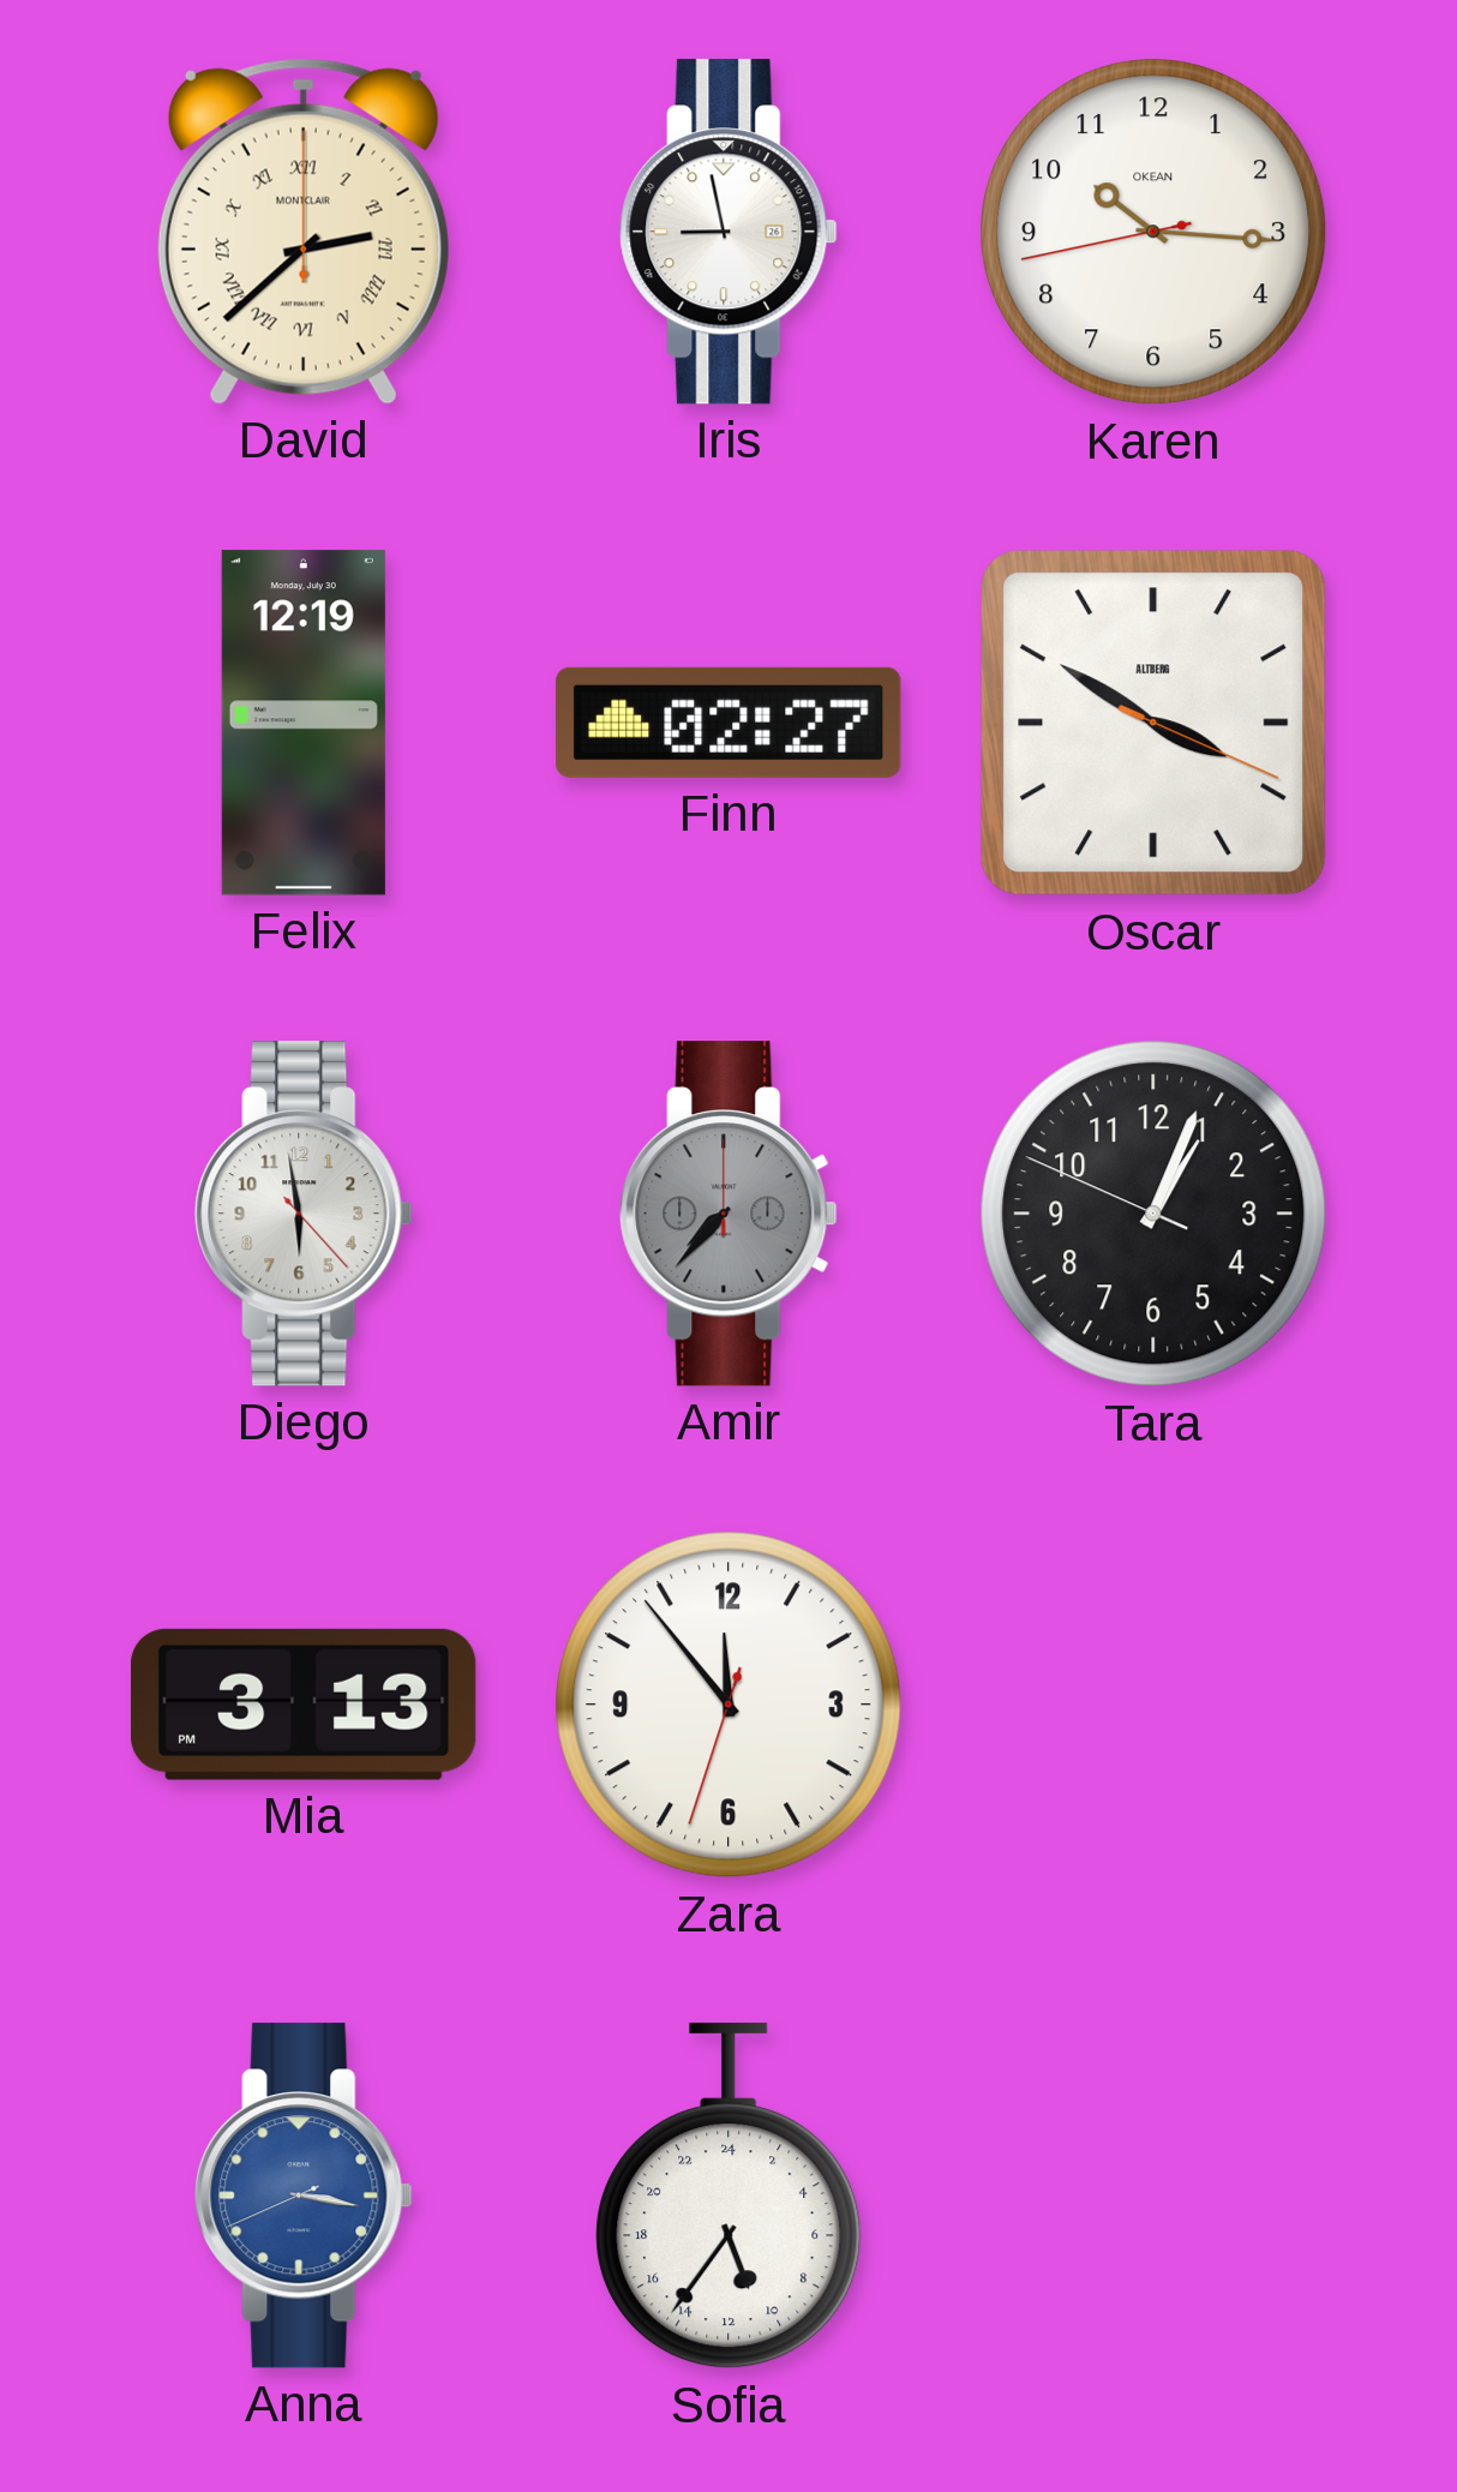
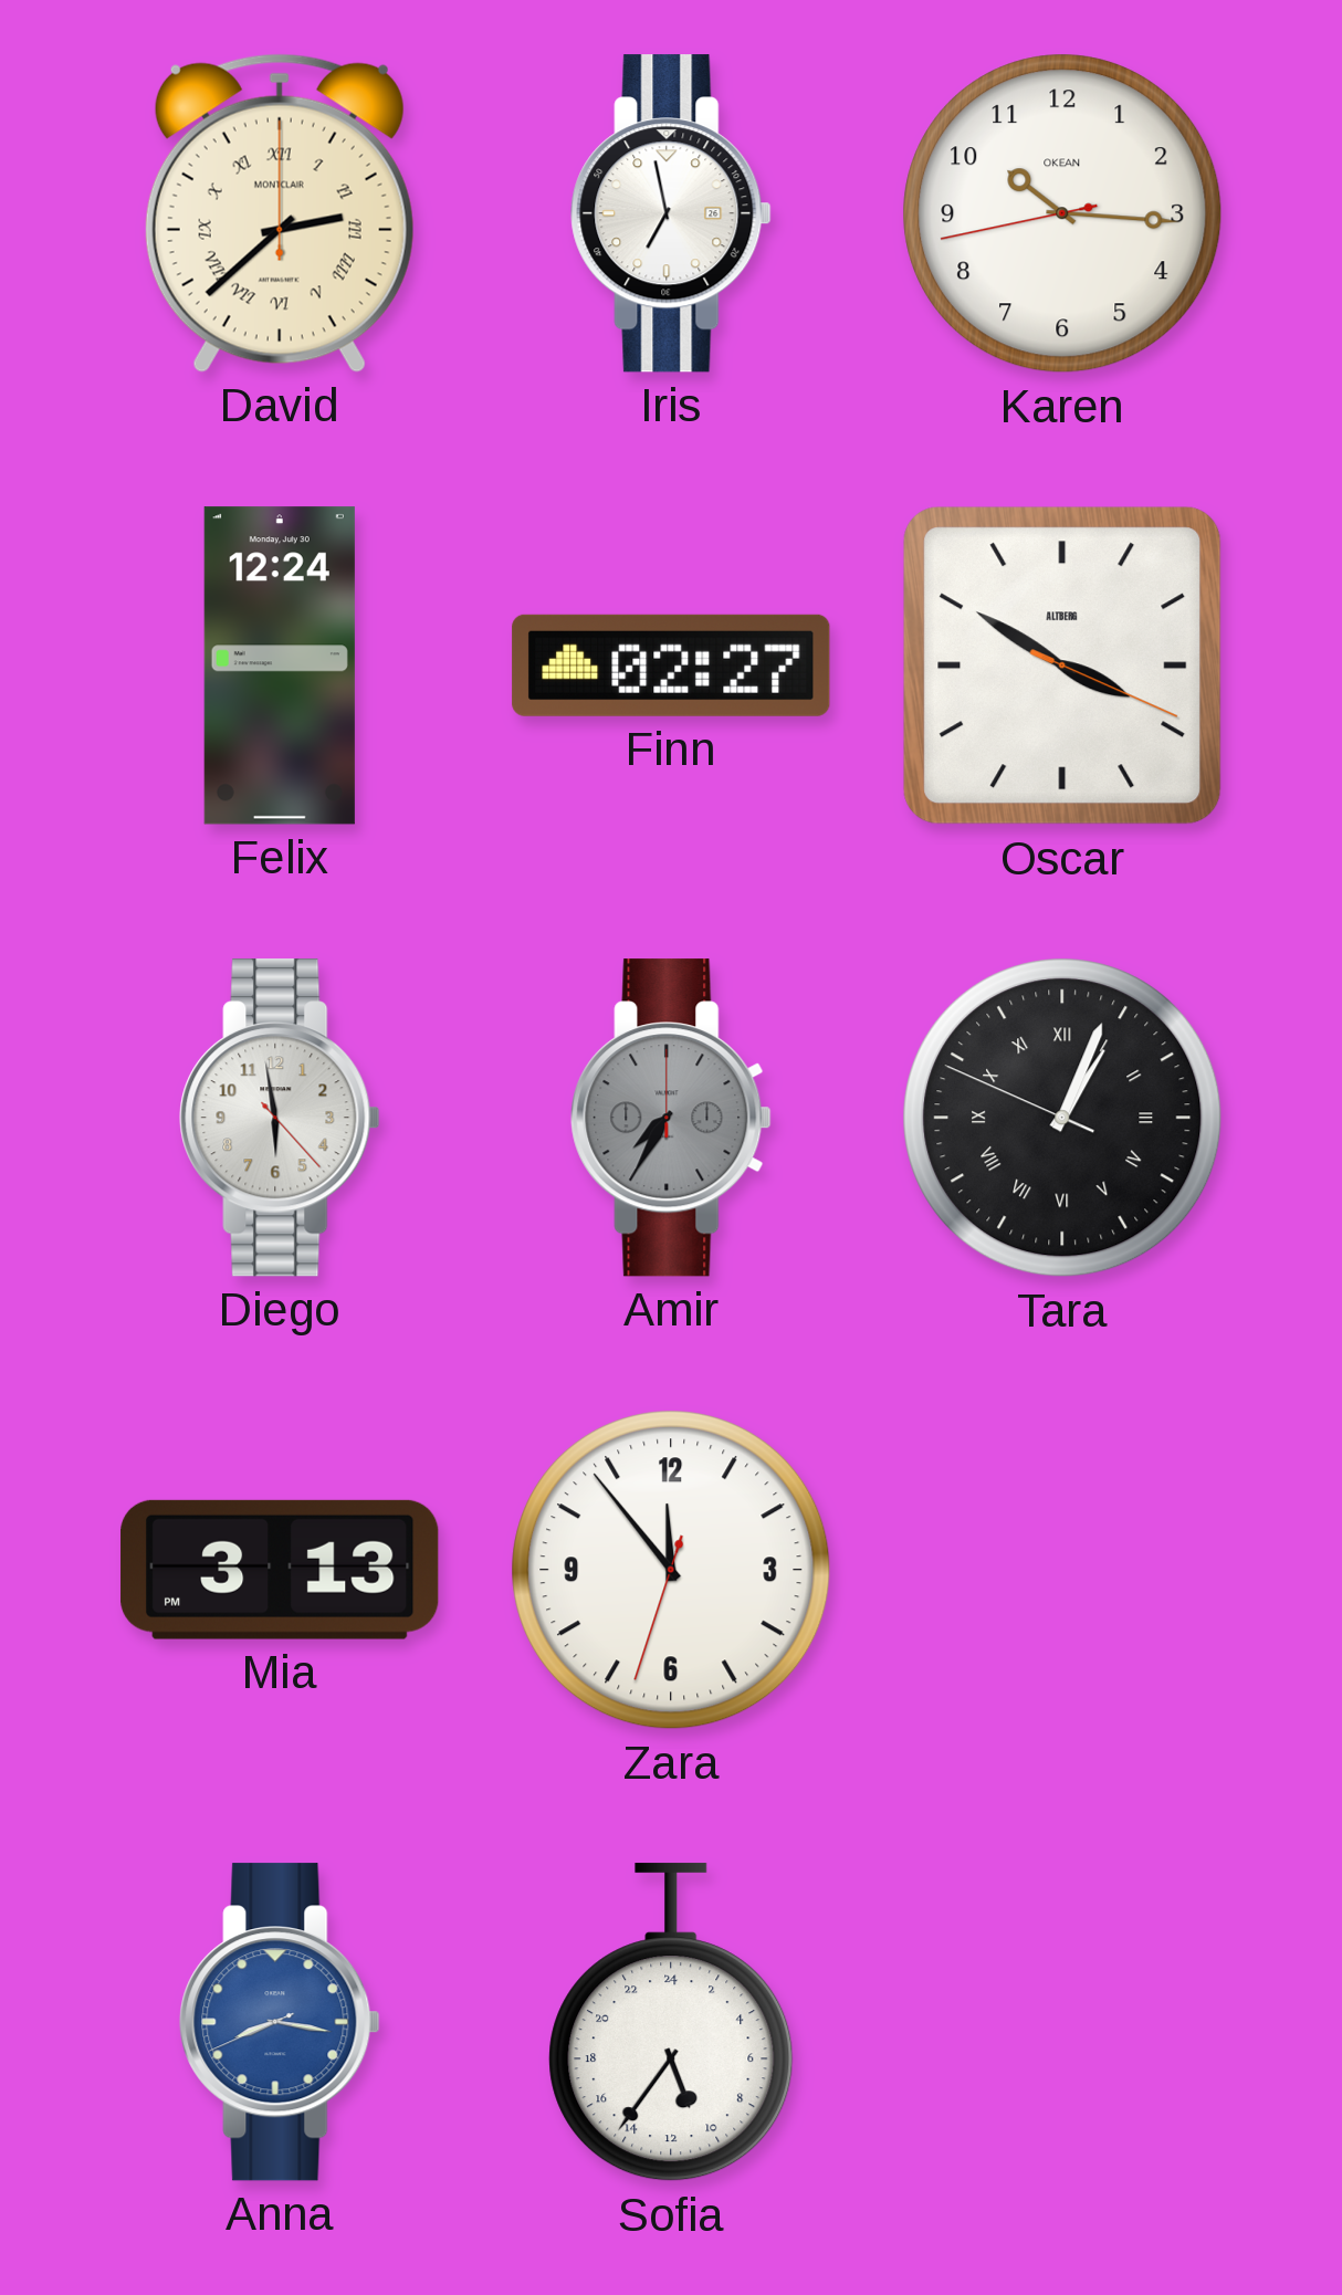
Iris: 8:58 -> 6:58
Felix: 12:19 -> 12:24
Amir: 7:37 -> 7:35
Tara numerals: Arabic -> Roman
Anna: 3:16 -> 8:16
